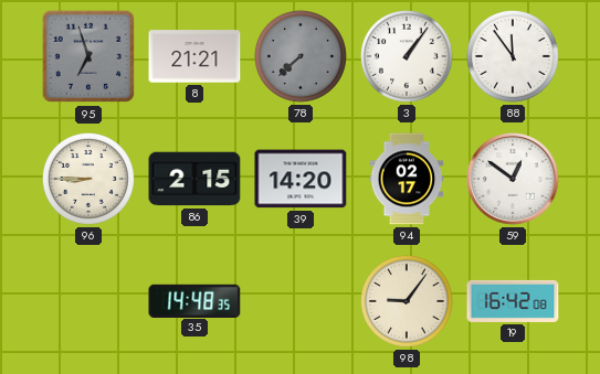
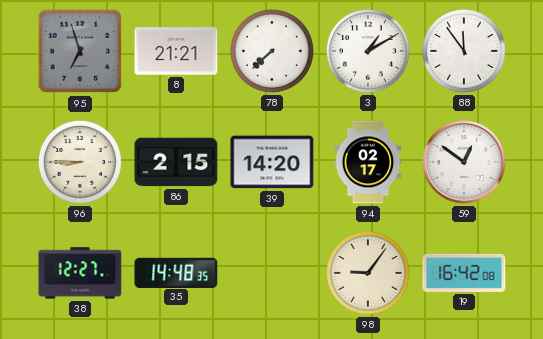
78 dial: grey -> white
3: 1:06 -> 1:10
38: none -> 12:27
